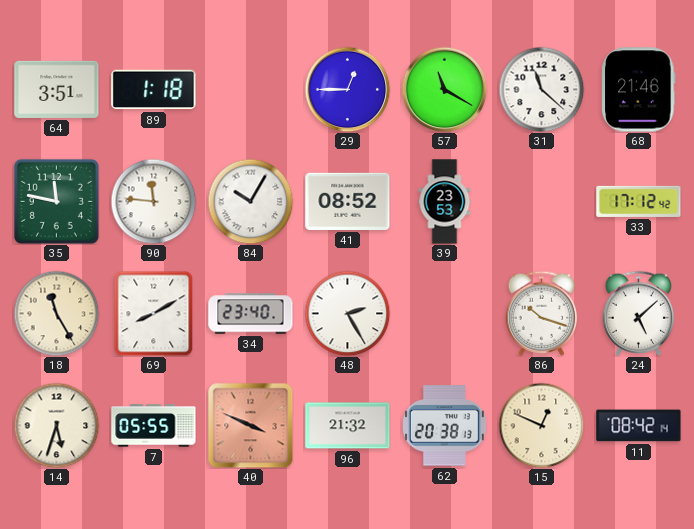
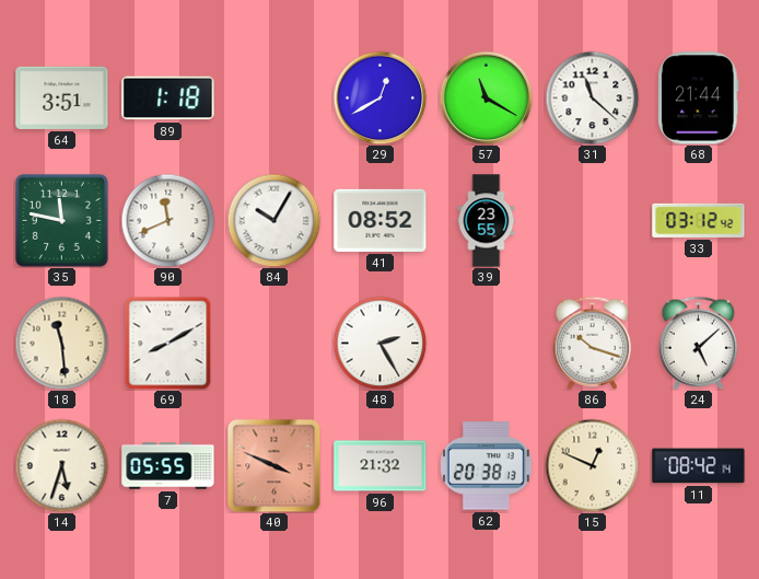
29: 12:45 -> 12:40
68: 21:46 -> 21:44
90: 11:46 -> 11:41
39: 23:53 -> 23:55
33: 17:12 -> 03:12
18: 11:25 -> 11:29
34: 23:40 -> none
